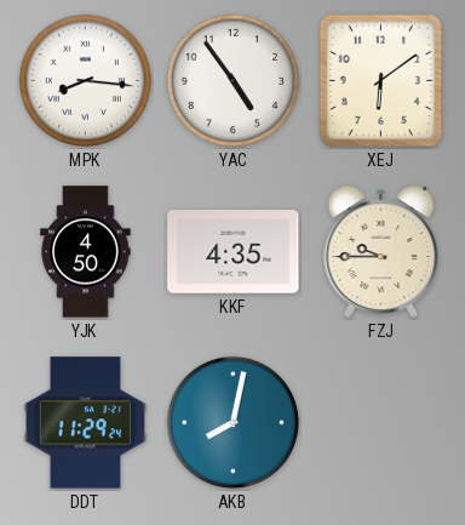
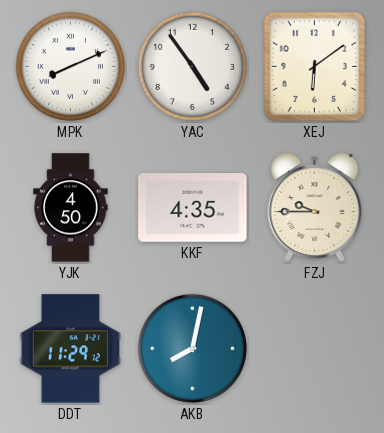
MPK: 8:16 -> 8:11
DDT: 11:29:24 -> 11:29:12
